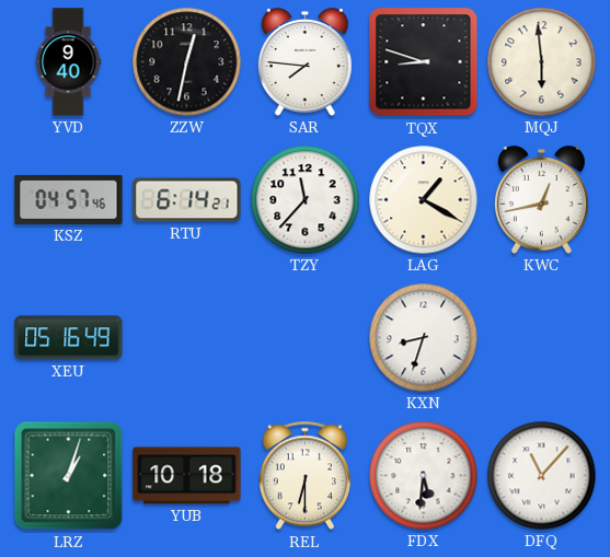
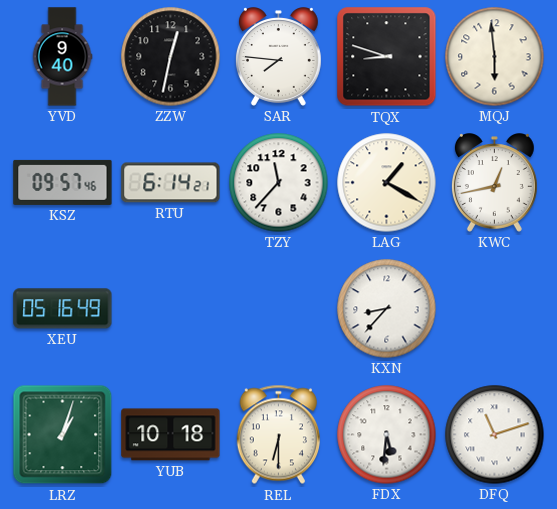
KSZ: 04:57 -> 09:57
KXN: 8:33 -> 8:37
DFQ: 11:07 -> 11:12
